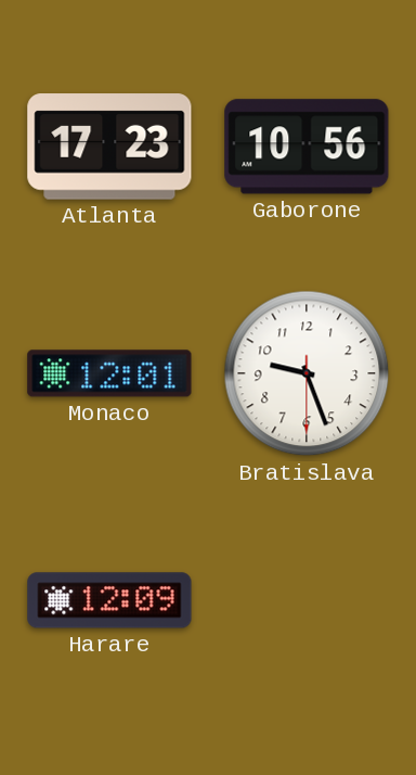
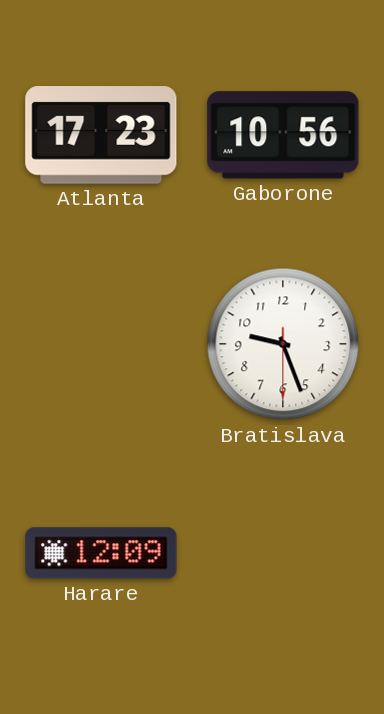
Monaco: 12:01 -> none
